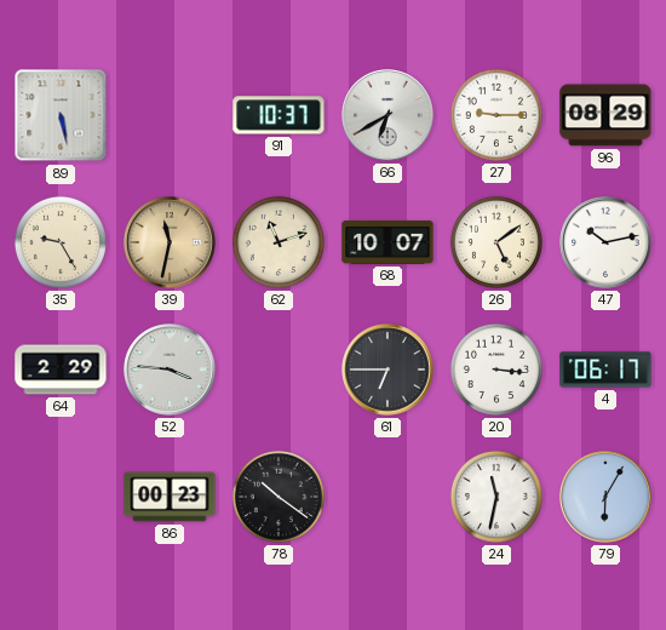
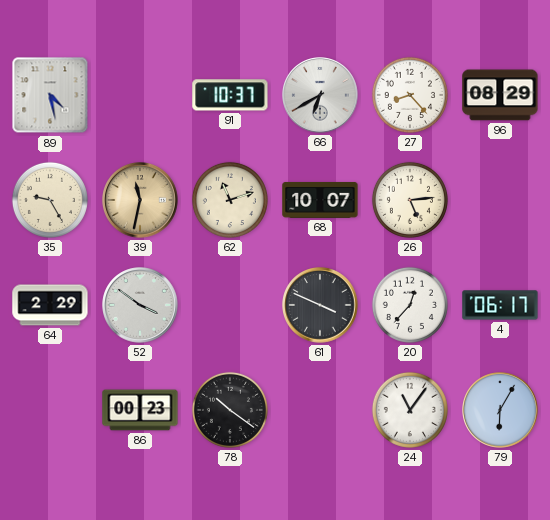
89: 5:28 -> 4:28
27: 9:15 -> 8:23
26: 5:09 -> 5:14
47: 10:13 -> none
52: 3:46 -> 3:51
61: 6:45 -> 3:49
20: 3:16 -> 12:37
24: 11:32 -> 11:06
